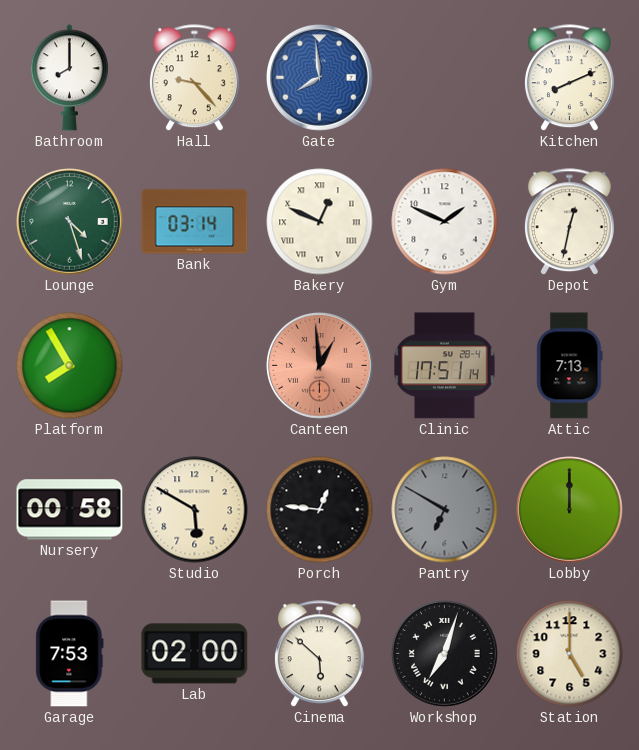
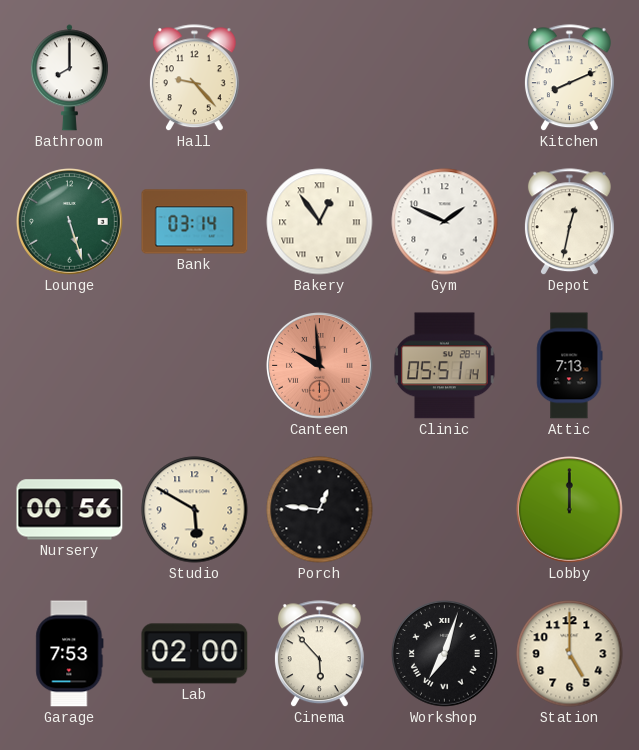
Gate: 7:59 -> none
Lounge: 4:27 -> 5:27
Bakery: 12:49 -> 12:54
Platform: 7:55 -> none
Canteen: 12:59 -> 9:59
Clinic: 17:51 -> 05:51
Nursery: 00:58 -> 00:56
Pantry: 6:50 -> none
Cinema: 5:52 -> 5:53
